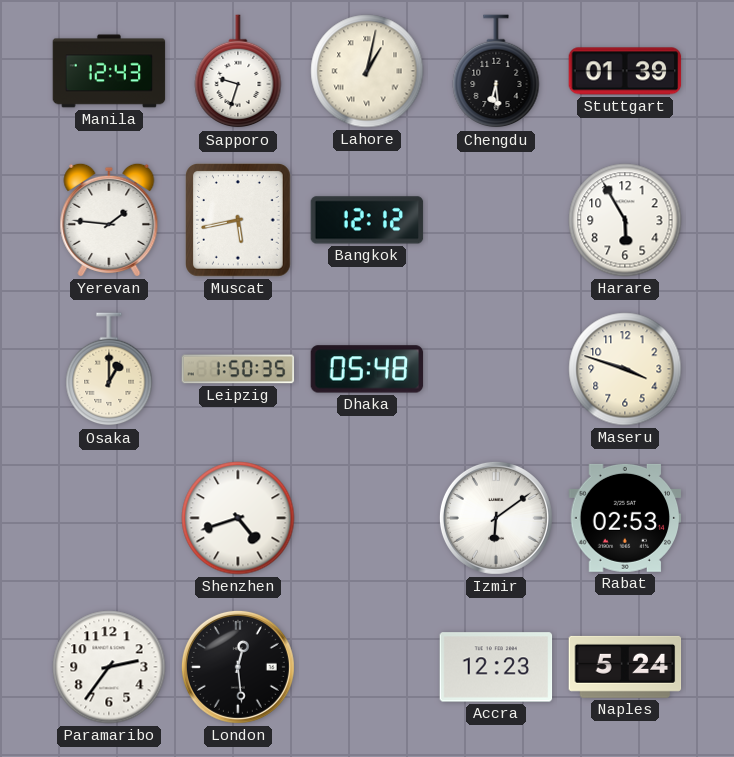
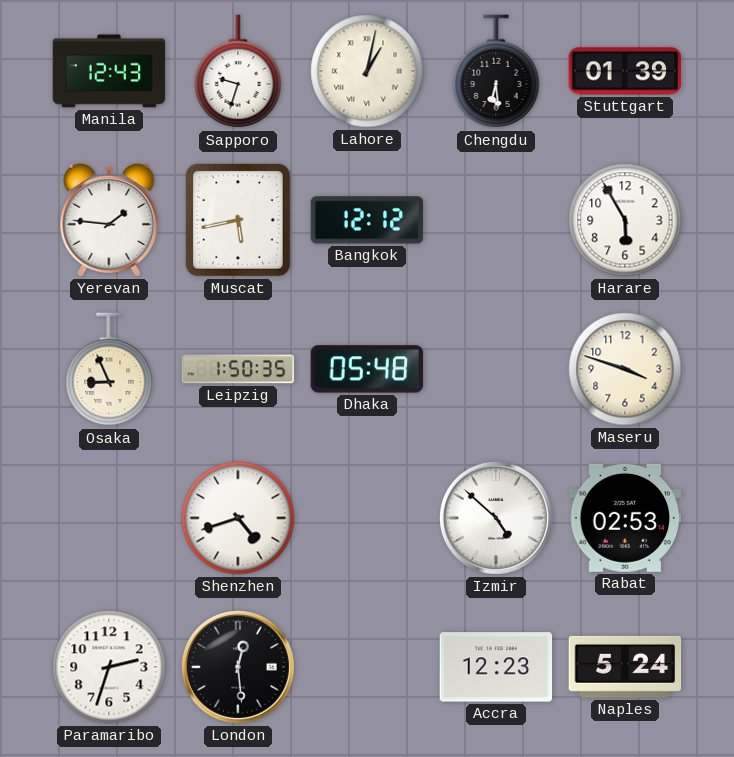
Osaka: 1:00 -> 8:56
Izmir: 6:09 -> 4:52
Paramaribo: 2:36 -> 2:33
